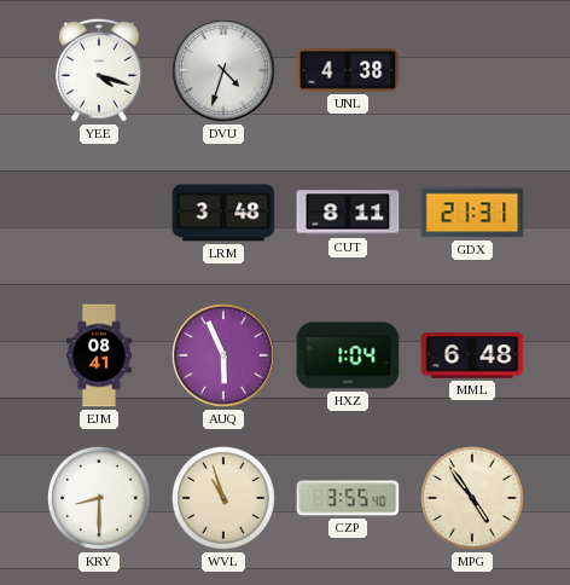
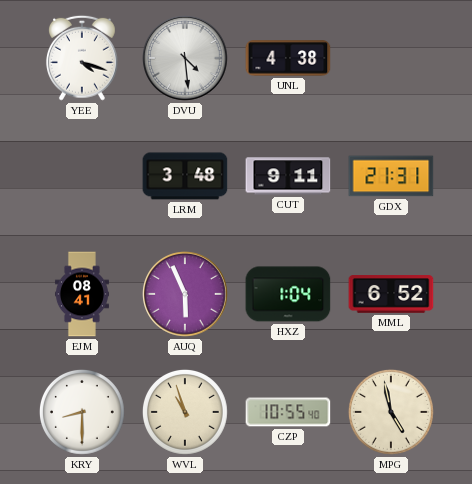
DVU: 4:33 -> 4:29
CUT: 8:11 -> 9:11
MML: 6:48 -> 6:52
CZP: 3:55 -> 10:55
MPG: 4:54 -> 4:58
